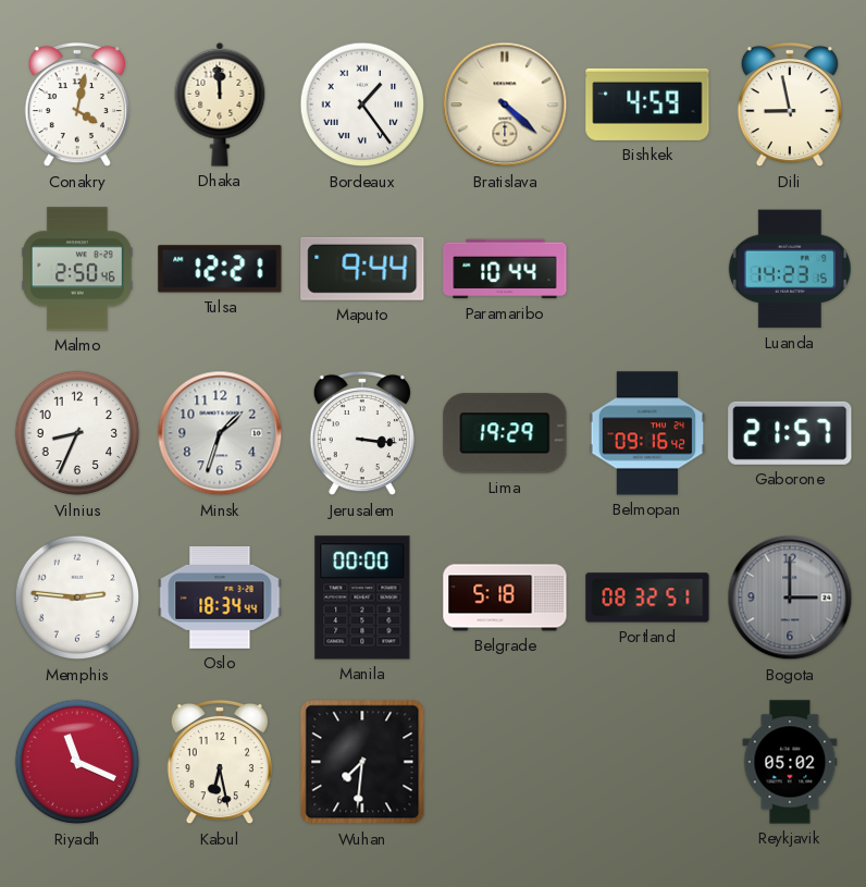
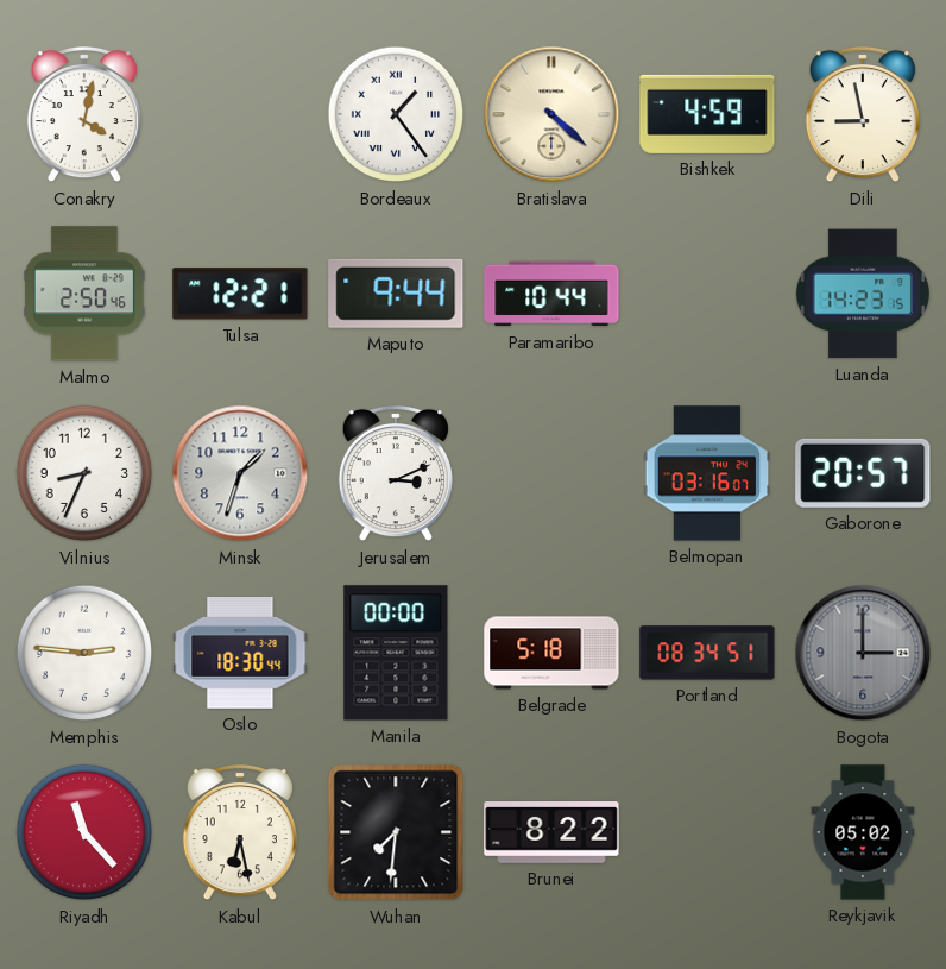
Dhaka: 11:59 -> none
Jerusalem: 3:16 -> 3:11
Lima: 19:29 -> none
Belmopan: 09:16 -> 03:16
Gaborone: 21:57 -> 20:57
Oslo: 18:34 -> 18:30
Portland: 08:32 -> 08:34
Riyadh: 11:19 -> 11:23
Brunei: none -> 8:22
